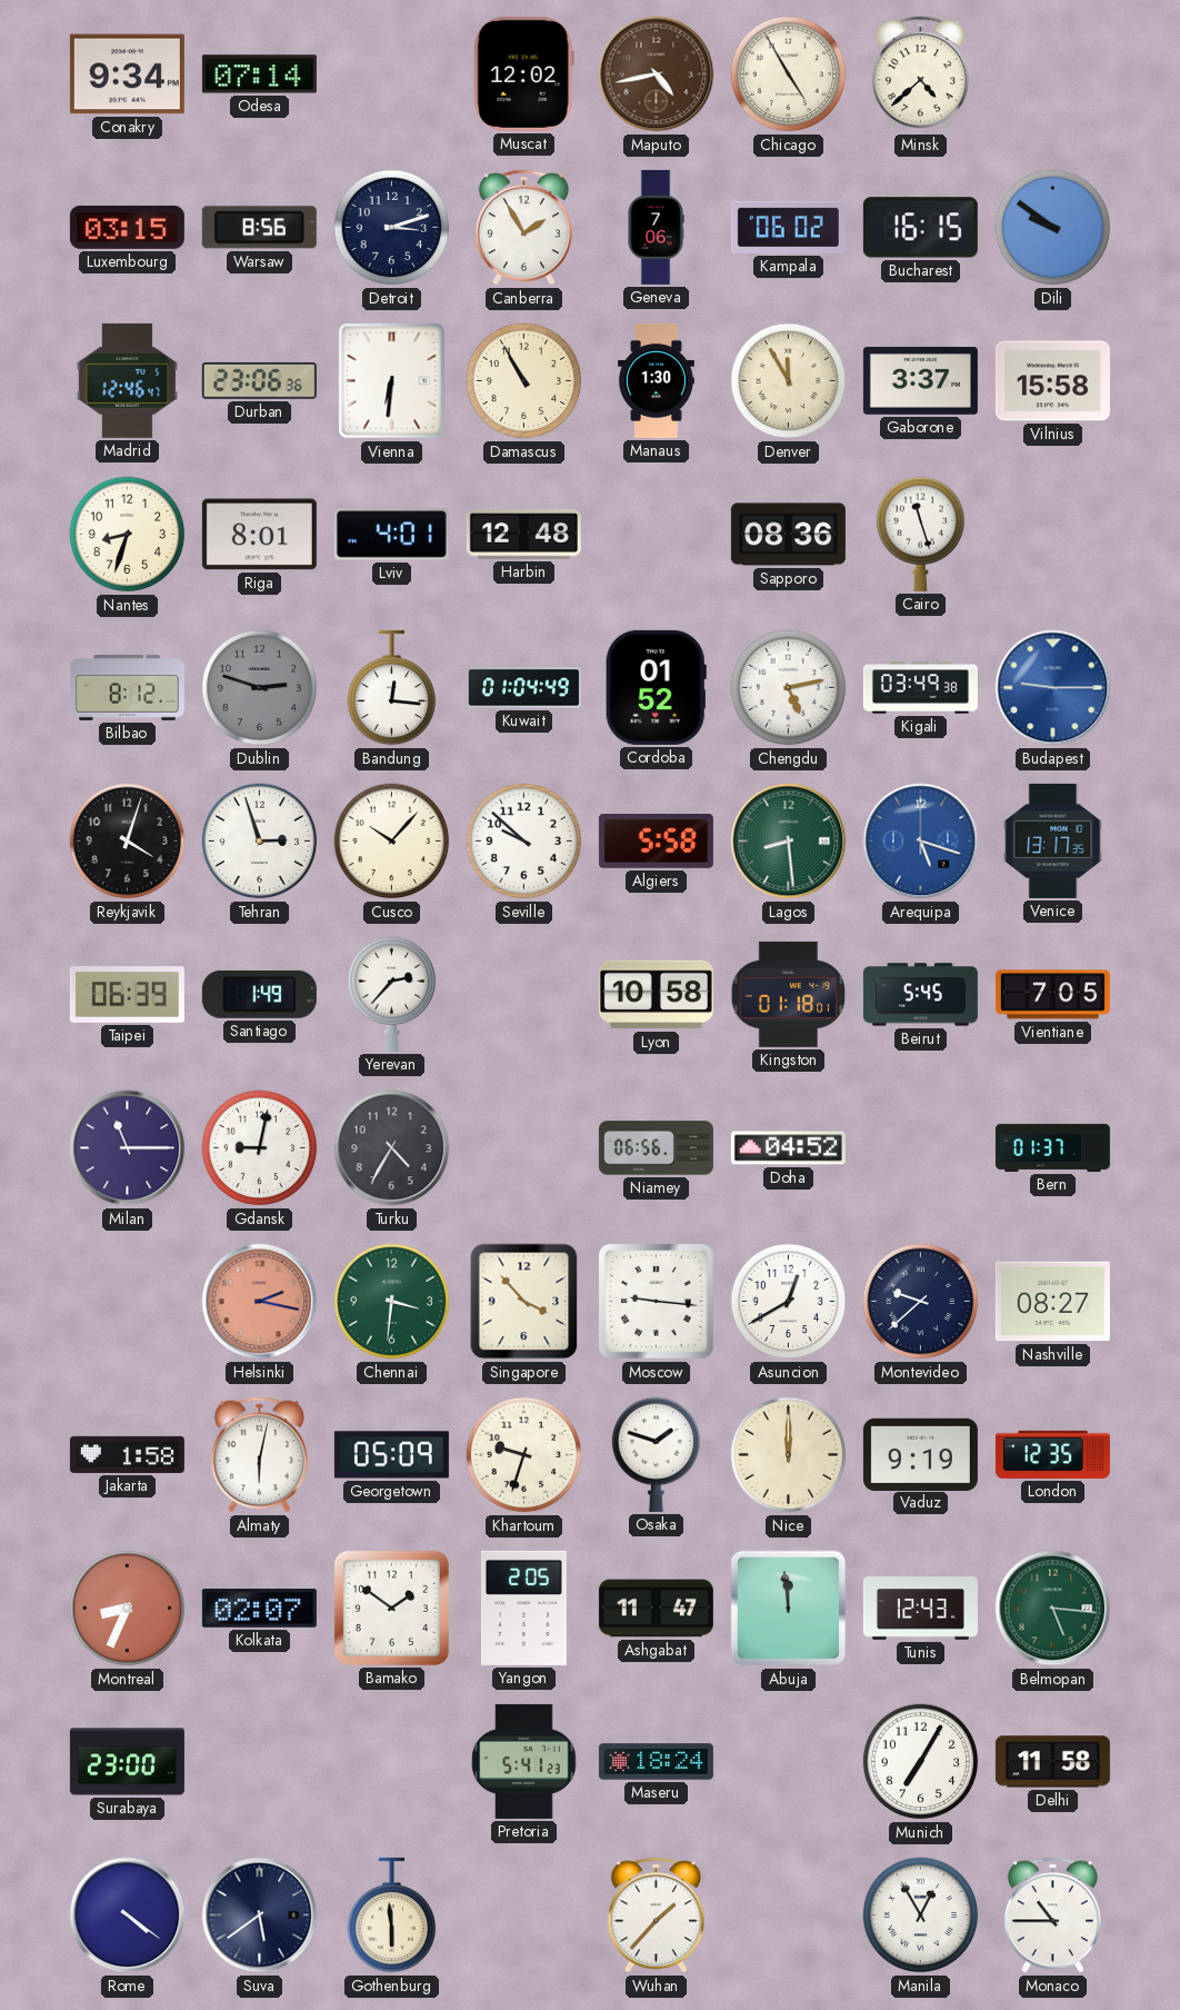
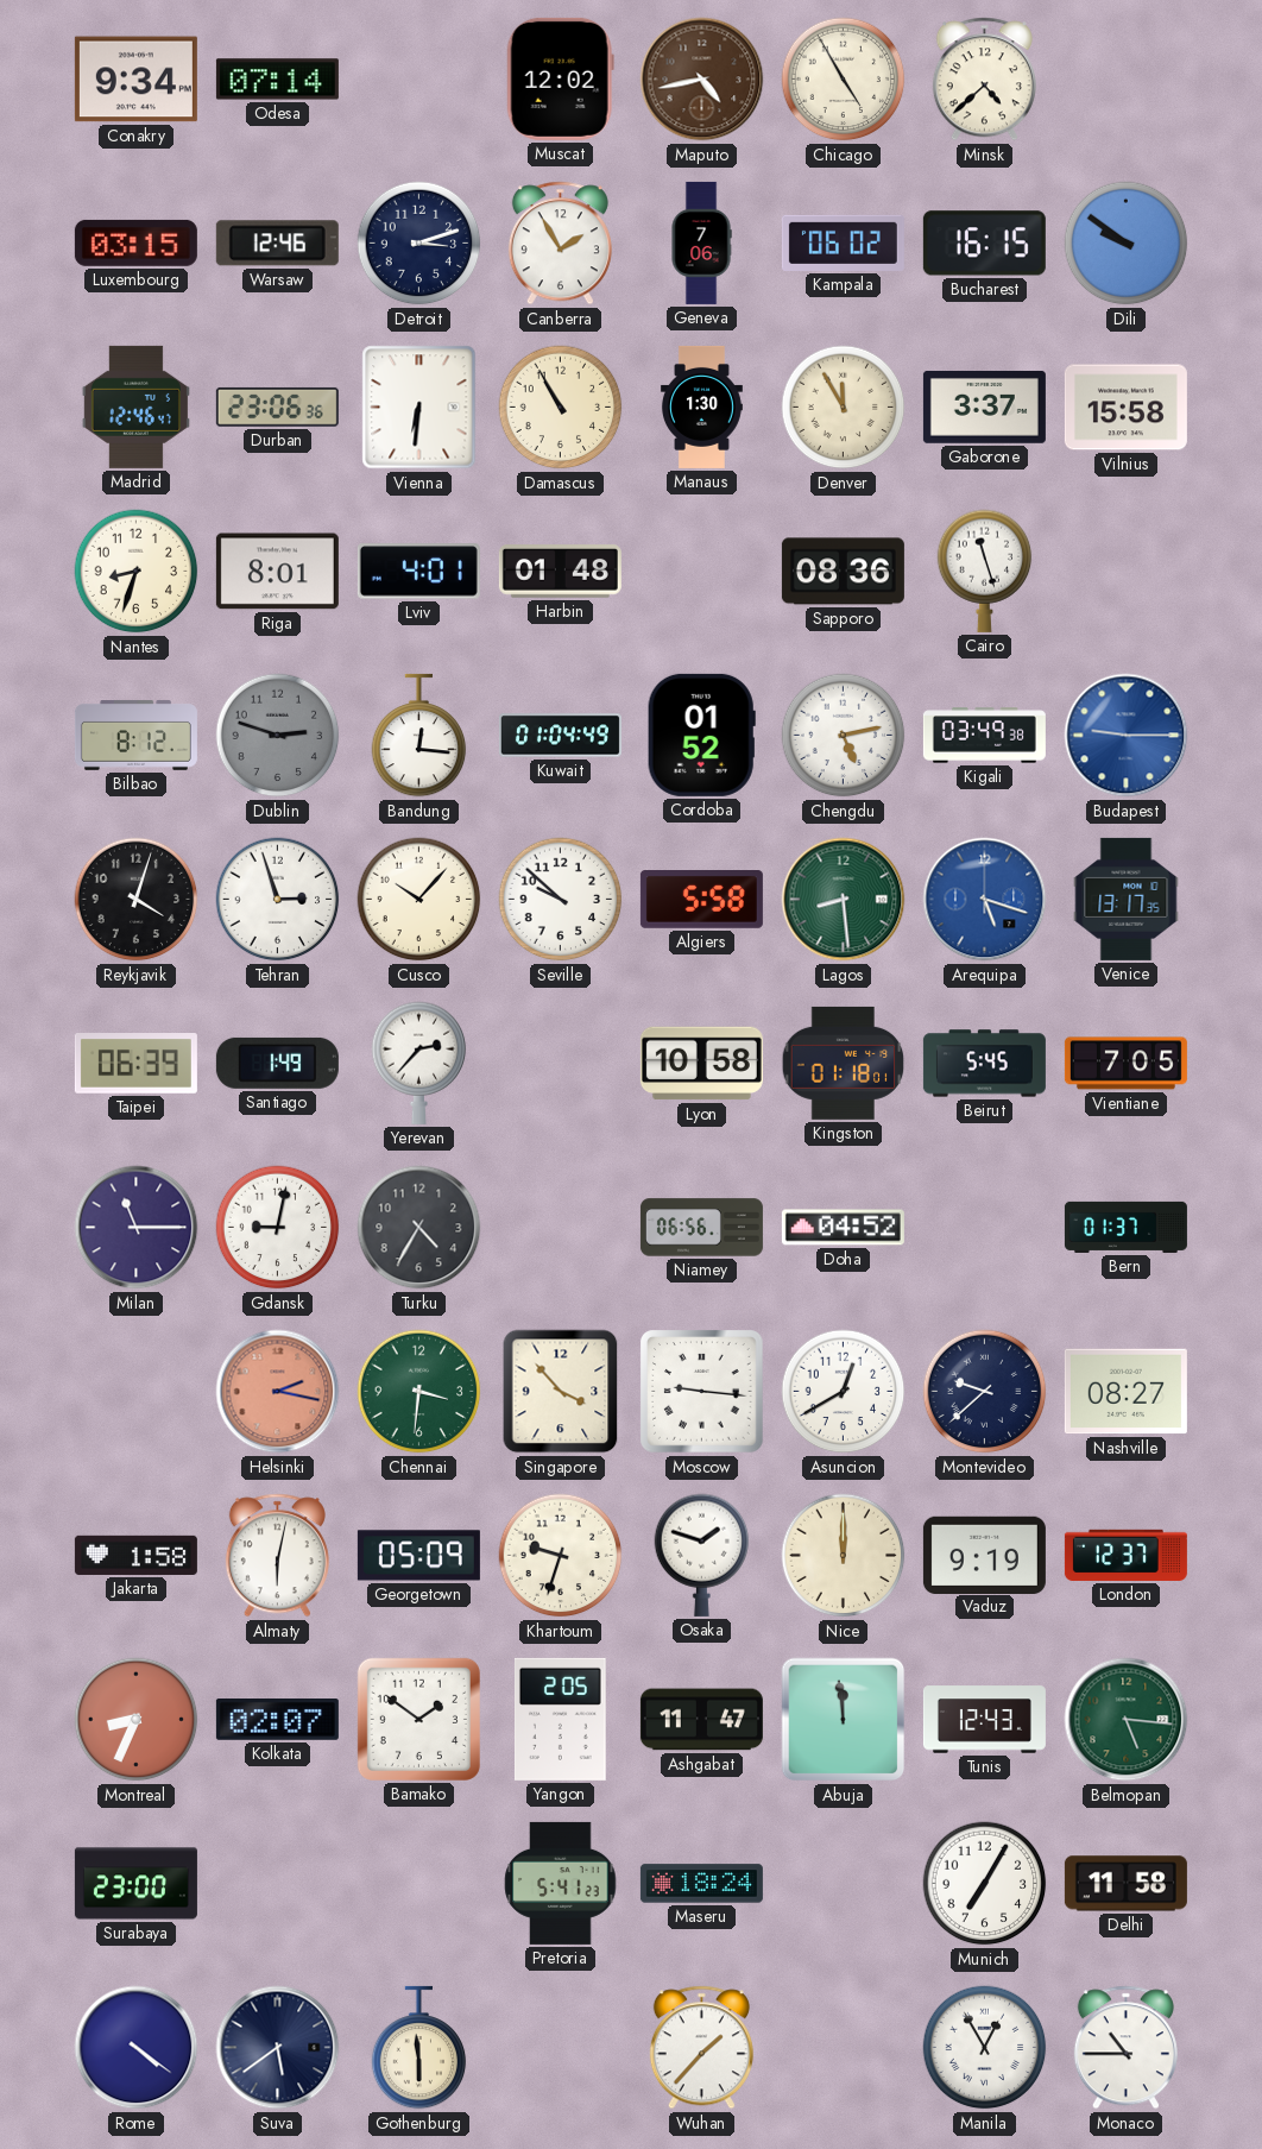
Warsaw: 8:56 -> 12:46
Harbin: 12:48 -> 01:48
London: 12:35 -> 12:37
